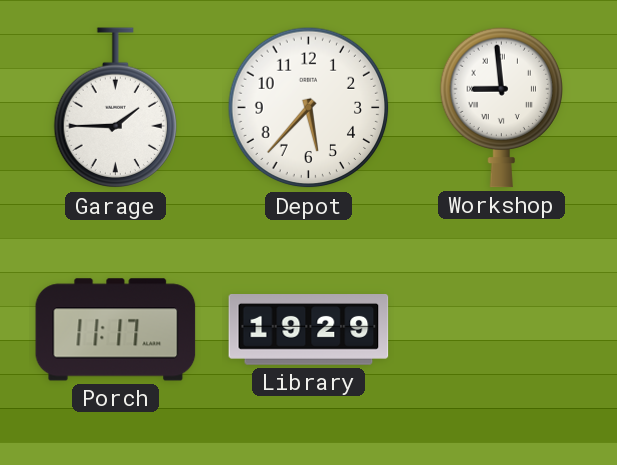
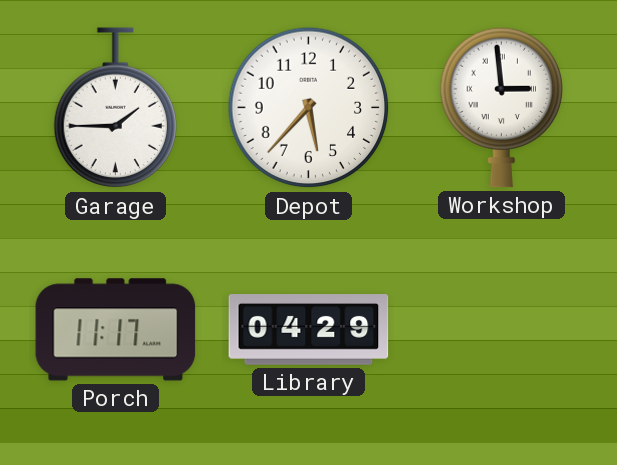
Workshop: 8:59 -> 2:59
Library: 19:29 -> 04:29
